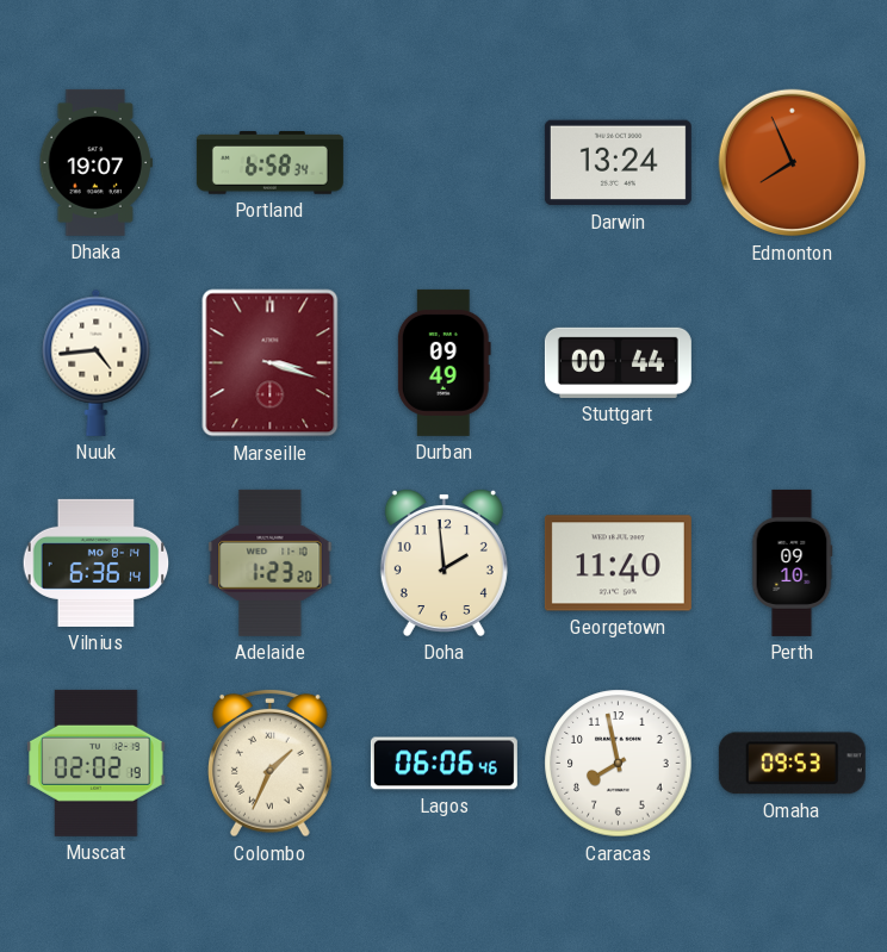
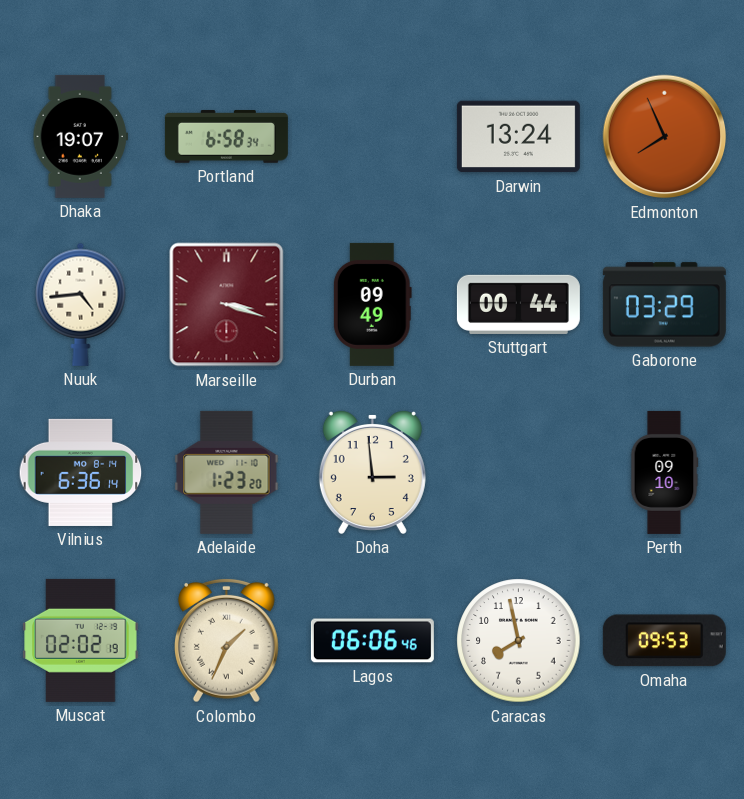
Gaborone: none -> 03:29
Doha: 1:59 -> 2:59
Georgetown: 11:40 -> none
